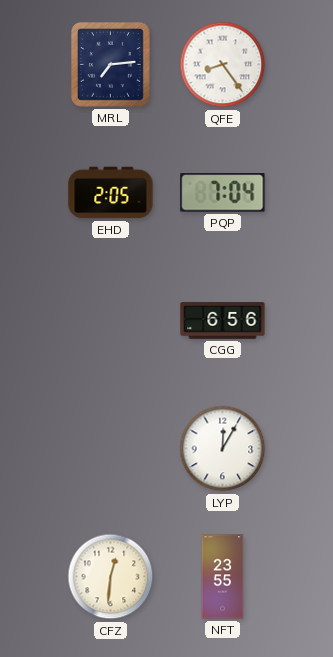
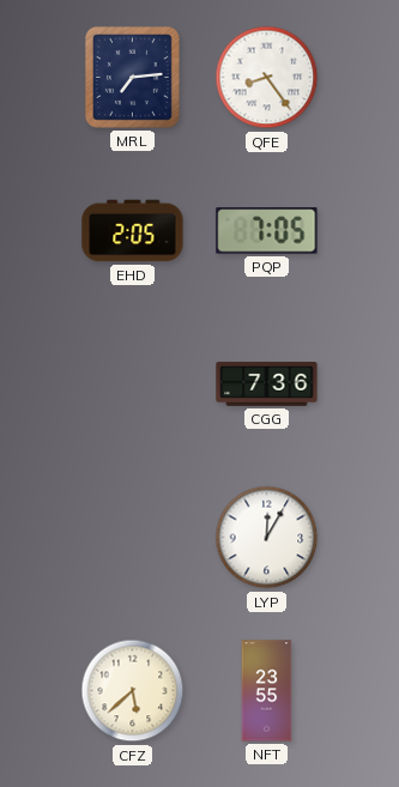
PQP: 7:04 -> 7:05
CGG: 6:56 -> 7:36
CFZ: 12:31 -> 5:38
